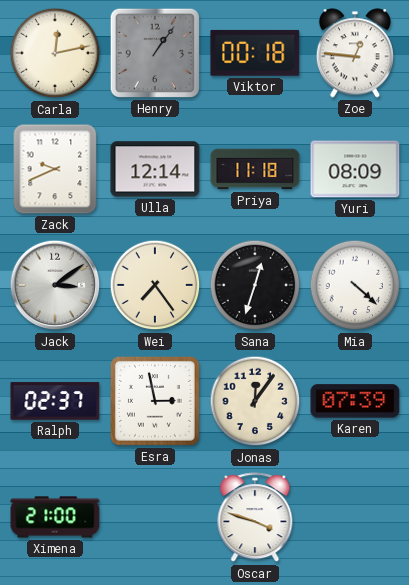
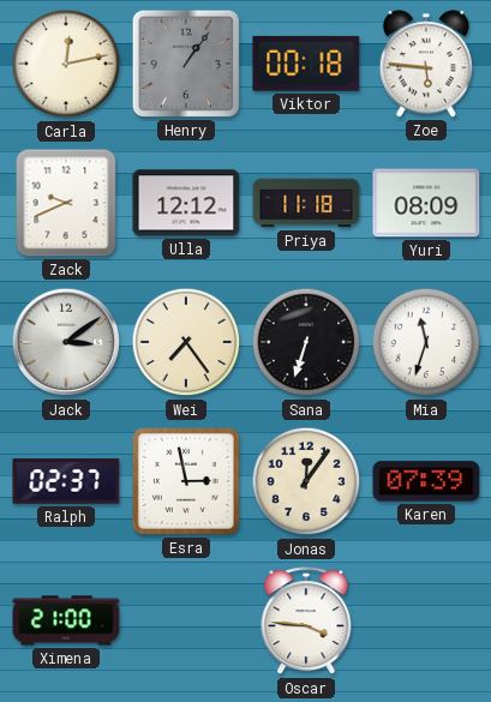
Zoe: 12:46 -> 5:46
Ulla: 12:14 -> 12:12
Sana: 12:33 -> 6:33
Mia: 4:22 -> 11:33
Oscar: 3:48 -> 3:46
